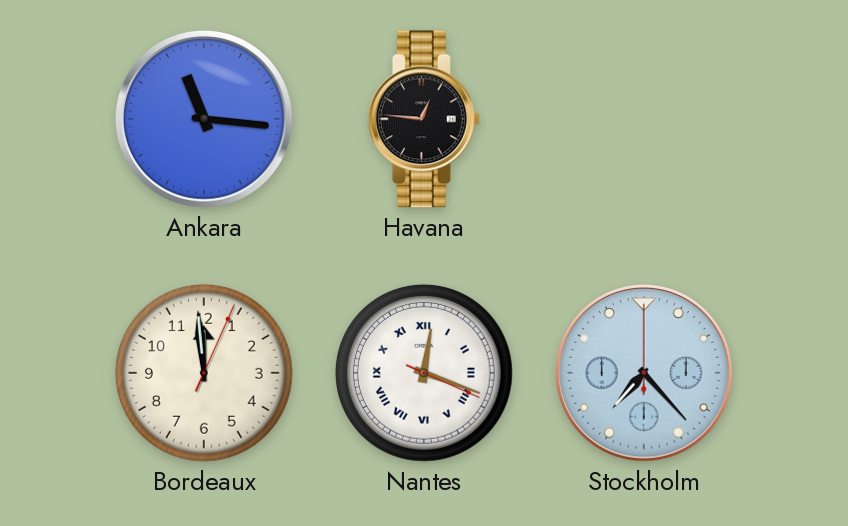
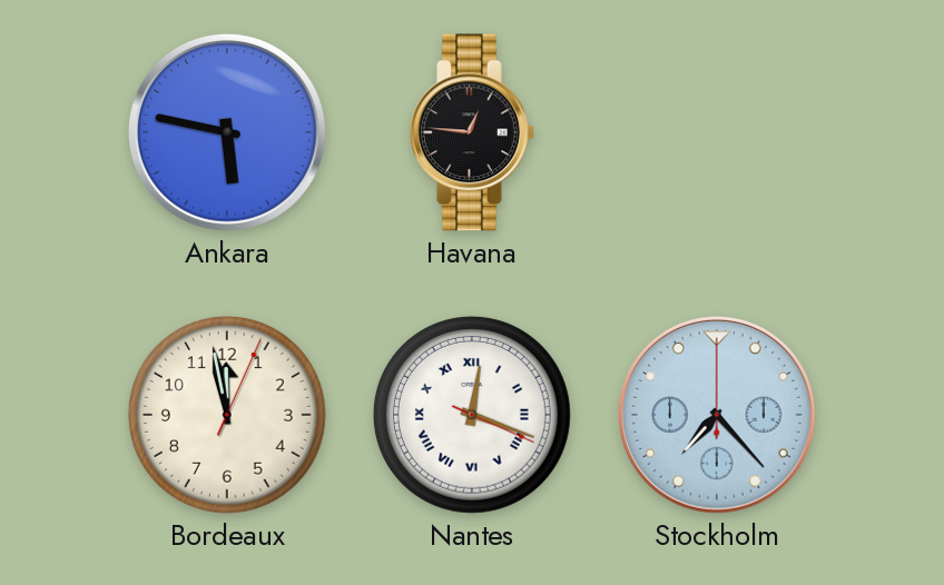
Ankara: 11:16 -> 5:47
Bordeaux: 11:59 -> 11:58
